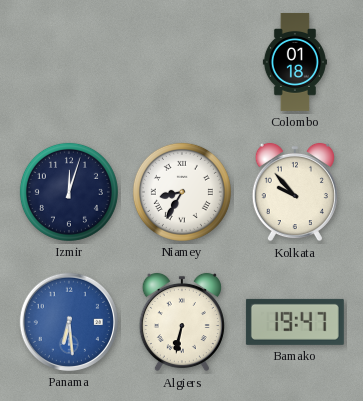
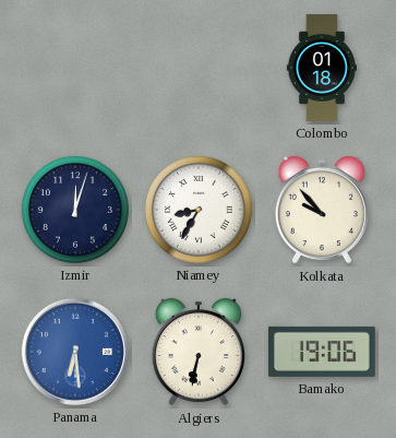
Bamako: 19:47 -> 19:06
